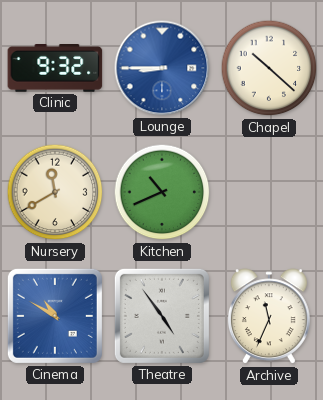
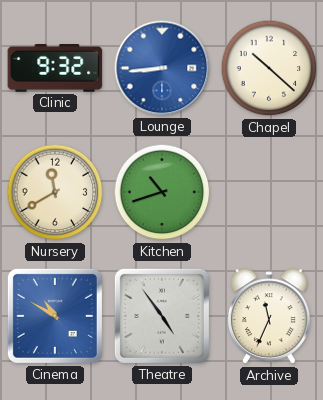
Lounge: 8:45 -> 8:44
Kitchen: 10:41 -> 10:42
